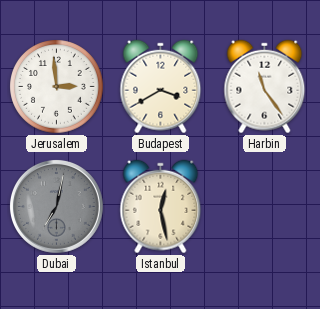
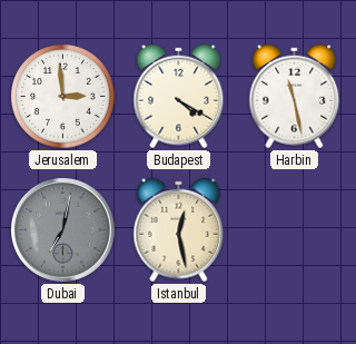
Budapest: 3:40 -> 4:20
Harbin: 11:24 -> 11:28
